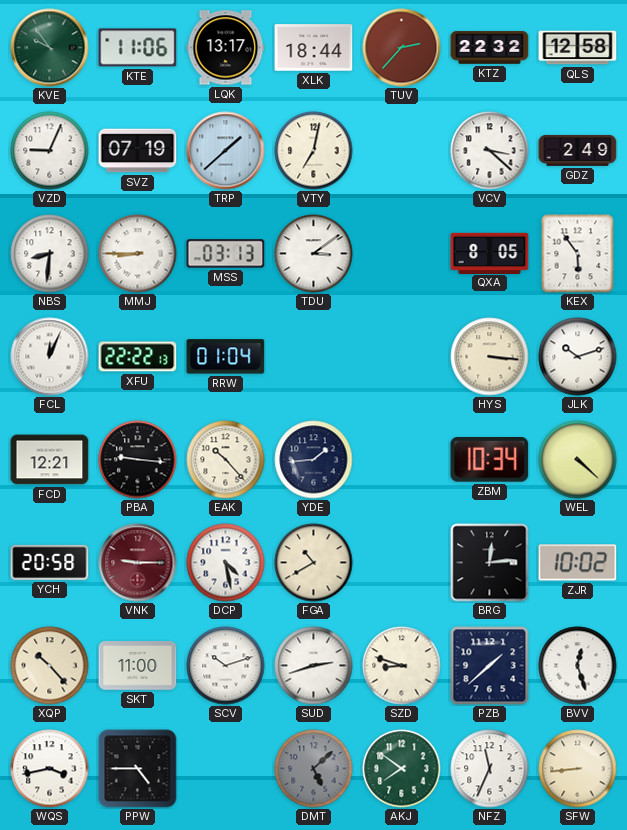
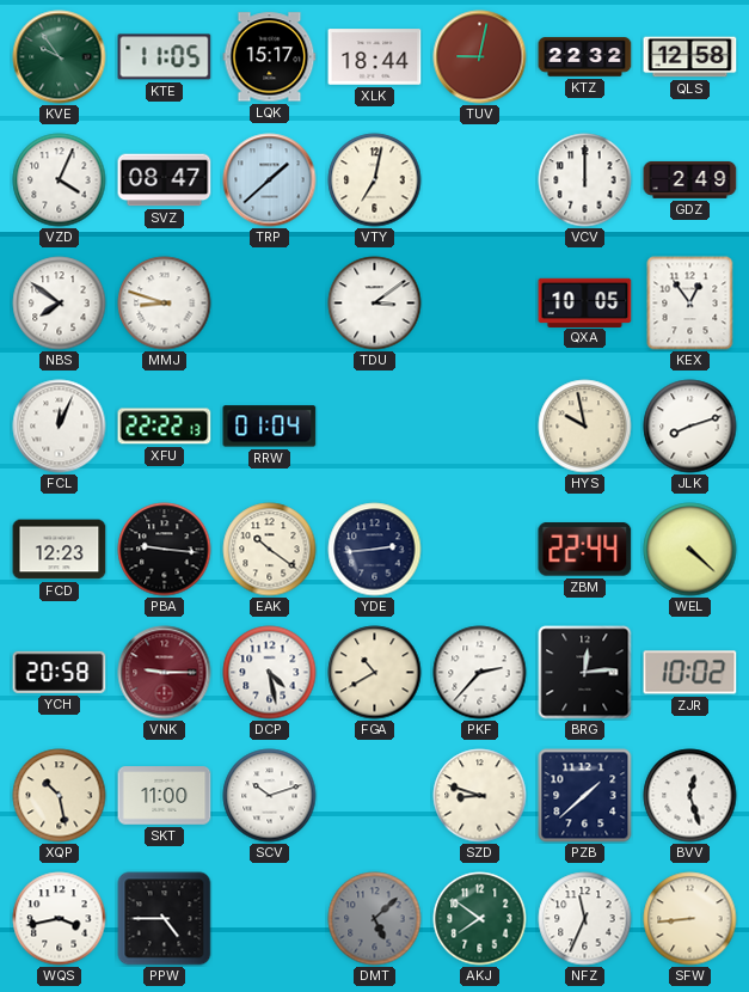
KTE: 11:06 -> 11:05
LQK: 13:17 -> 15:17
TUV: 2:37 -> 9:02
VZD: 9:04 -> 4:04
SVZ: 07:19 -> 08:47
VCV: 3:22 -> 12:00
NBS: 8:31 -> 7:51
MMJ: 8:45 -> 8:48
MSS: 03:13 -> none
QXA: 8:05 -> 10:05
KEX: 5:54 -> 12:54
HYS: 3:16 -> 9:58
JLK: 10:12 -> 8:12
FCD: 12:21 -> 12:23
EAK: 10:23 -> 10:21
YDE: 1:44 -> 2:44
ZBM: 10:34 -> 22:44
PKF: none -> 2:37
XQP: 10:23 -> 10:28
SUD: 2:42 -> none
